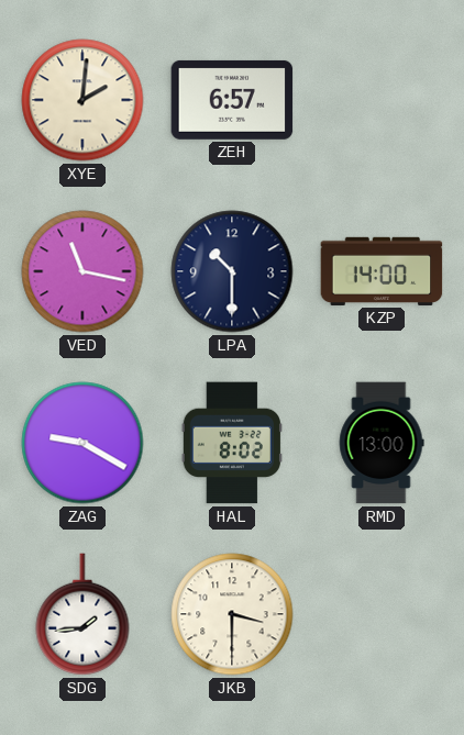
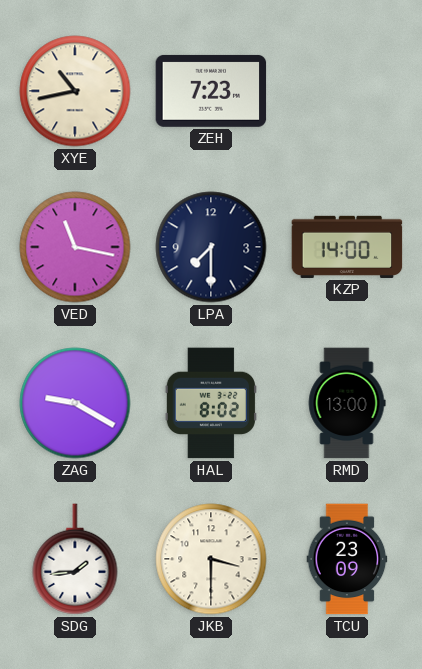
XYE: 2:01 -> 10:43
ZEH: 6:57 -> 7:23
LPA: 10:30 -> 7:30
TCU: none -> 23:09
